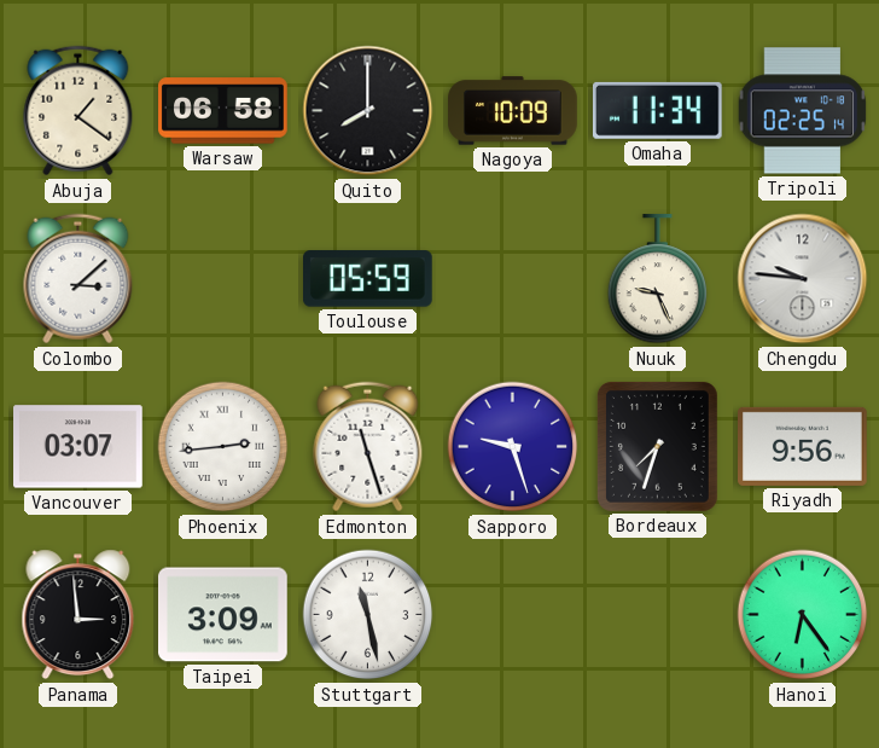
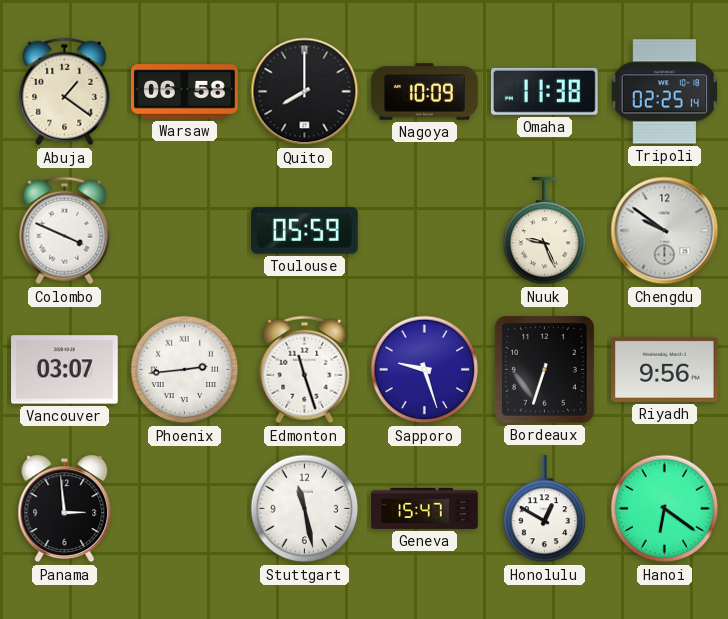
Omaha: 11:34 -> 11:38
Colombo: 3:08 -> 3:49
Chengdu: 9:46 -> 9:51
Bordeaux: 7:33 -> 6:33
Taipei: 3:09 -> none
Geneva: none -> 15:47
Honolulu: none -> 12:50
Hanoi: 6:24 -> 6:21
